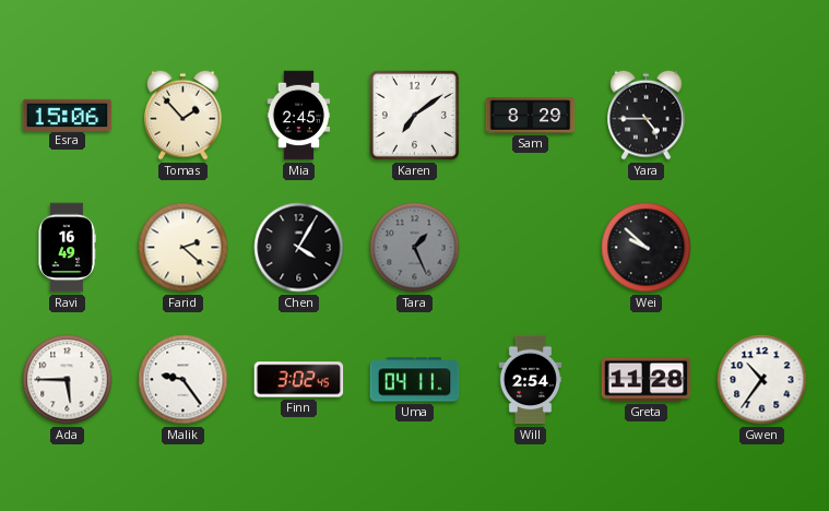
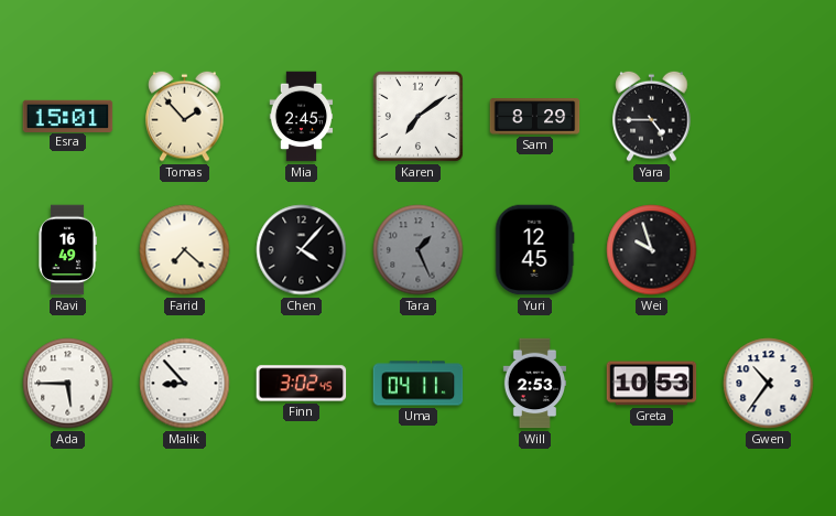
Esra: 15:06 -> 15:01
Farid: 2:22 -> 7:22
Chen: 4:05 -> 4:07
Yuri: none -> 12:45
Wei: 9:52 -> 9:57
Malik: 9:24 -> 8:53
Will: 2:54 -> 2:53
Greta: 11:28 -> 10:53
